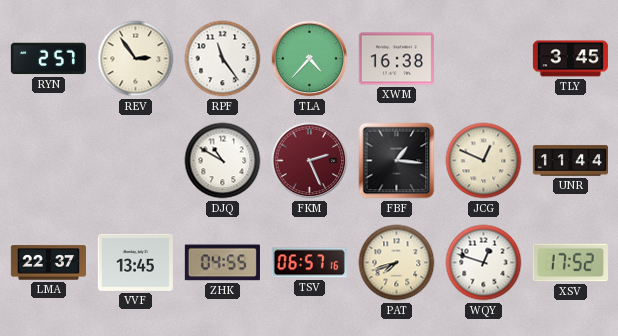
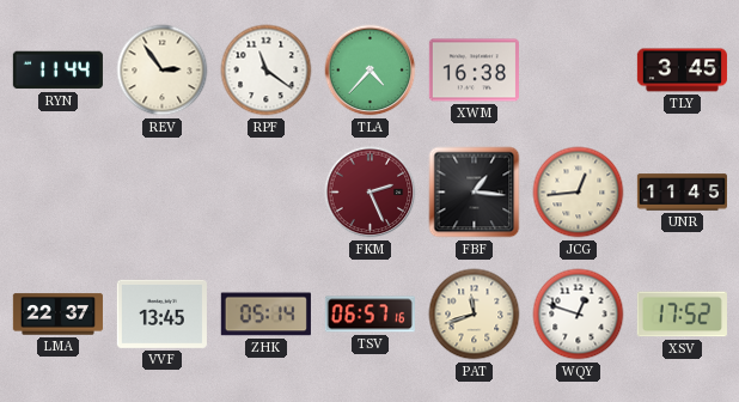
RYN: 2:57 -> 11:44
RPF: 11:24 -> 11:21
DJQ: 10:50 -> none
JCG: 12:49 -> 12:44
UNR: 11:44 -> 11:45
ZHK: 04:55 -> 05:14
PAT: 7:42 -> 11:42
